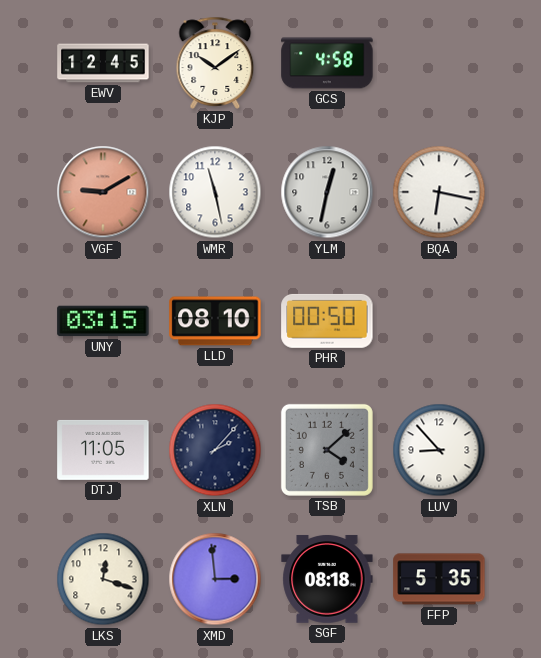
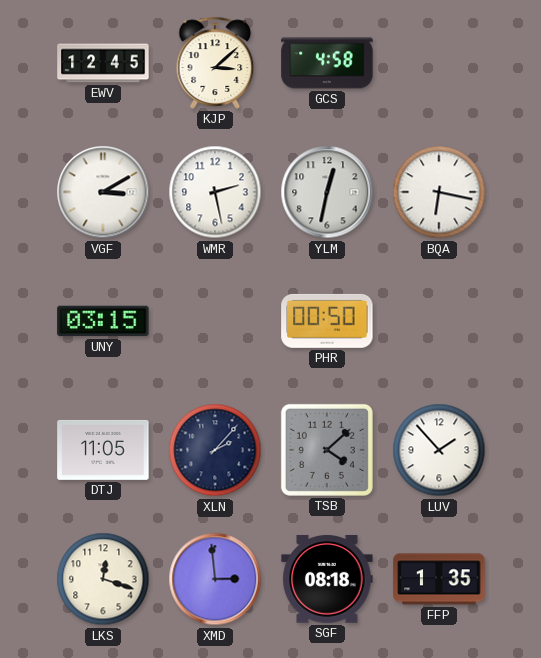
KJP: 10:09 -> 3:08
VGF: 9:10 -> 3:10
VGF dial: salmon -> white
WMR: 11:28 -> 2:28
LLD: 08:10 -> none
LUV: 8:53 -> 1:53
FFP: 5:35 -> 1:35
